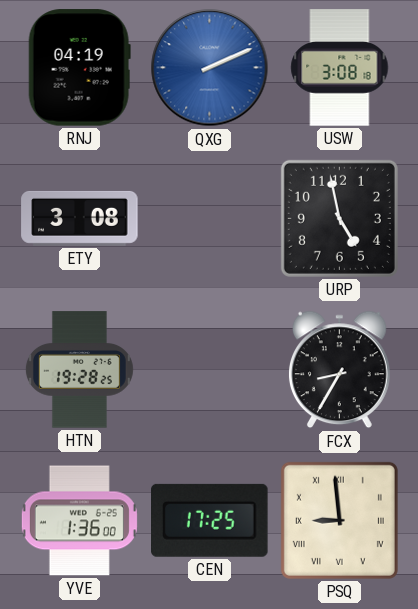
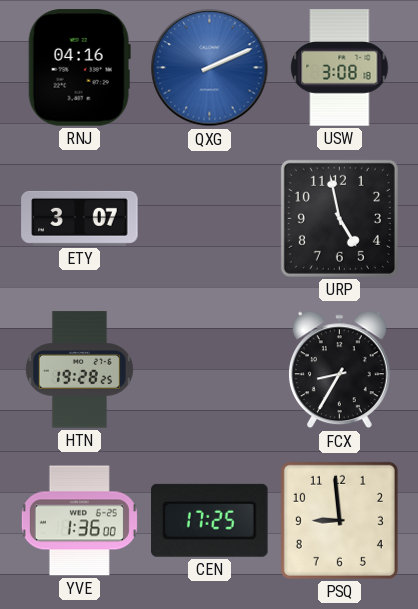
RNJ: 04:19 -> 04:16
ETY: 3:08 -> 3:07
PSQ numerals: Roman -> Arabic
